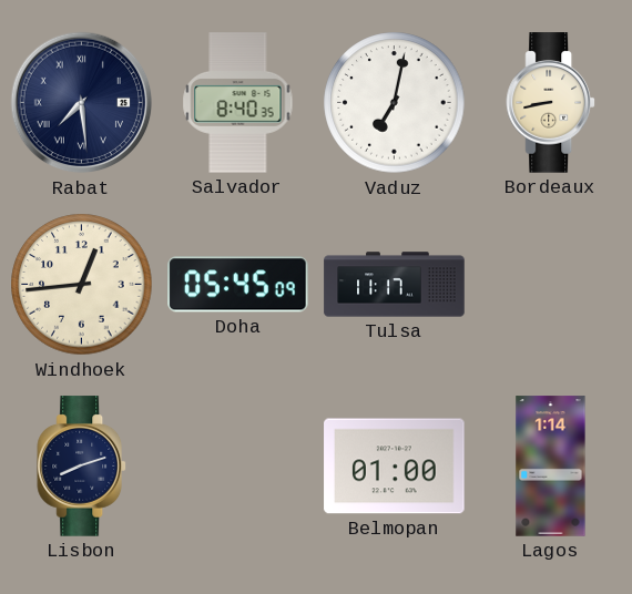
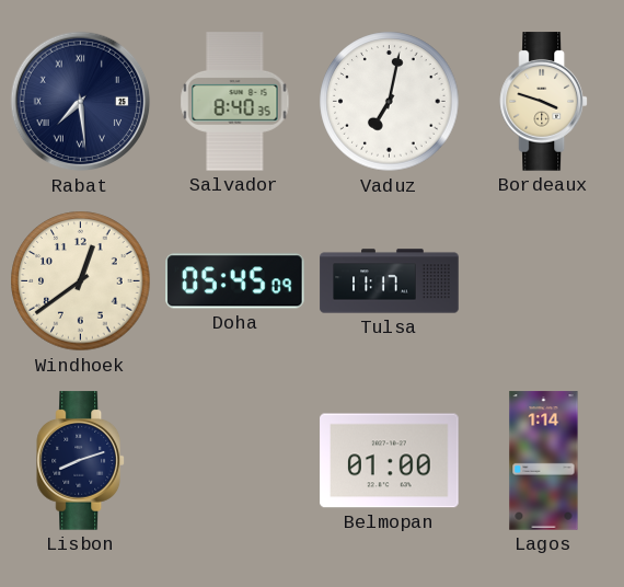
Bordeaux: 8:43 -> 3:48
Windhoek: 12:44 -> 12:39
